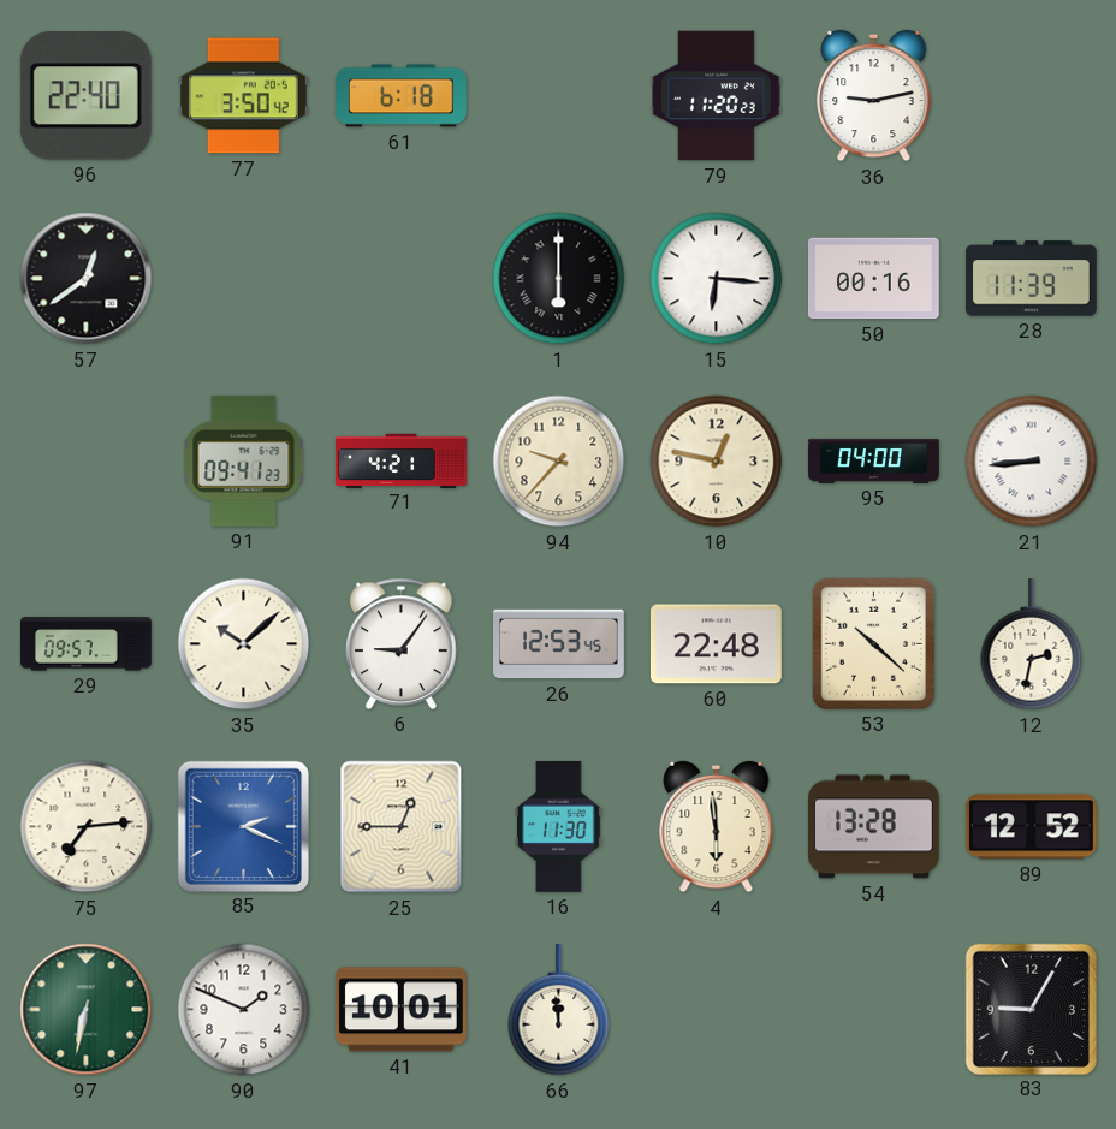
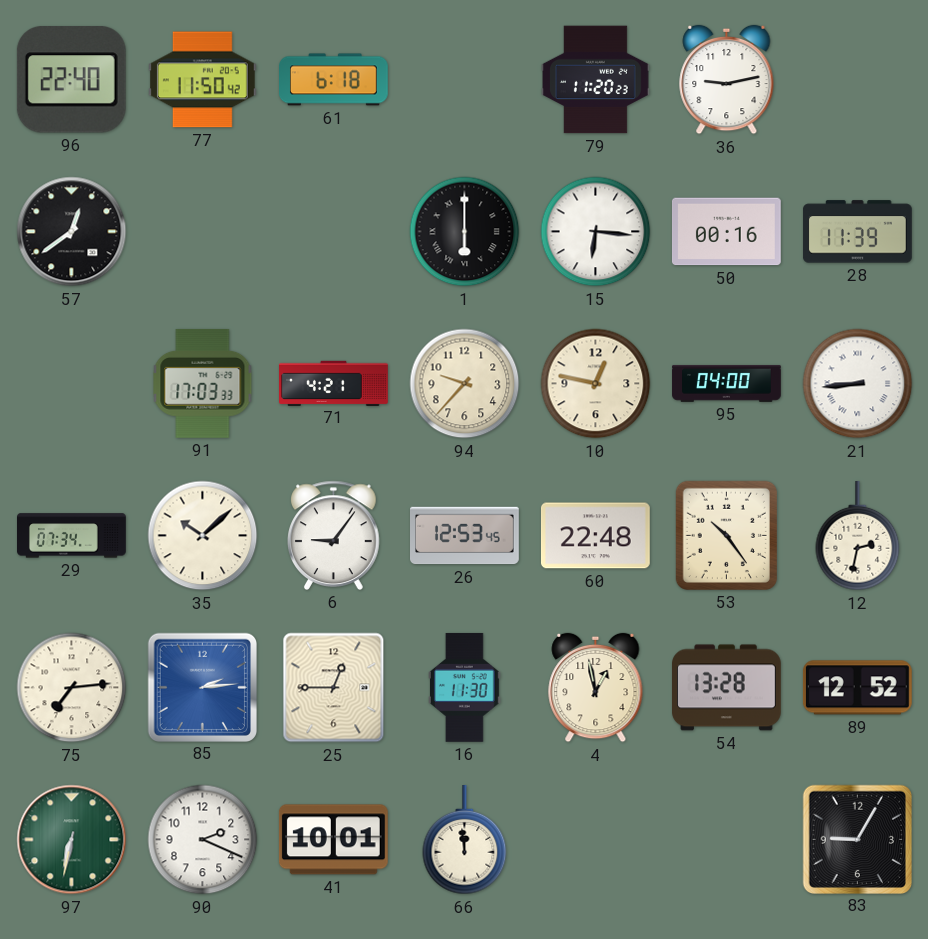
77: 3:50 -> 11:50
91: 09:41 -> 17:03
29: 09:57 -> 07:34
53: 10:22 -> 10:24
85: 2:19 -> 2:14
4: 5:59 -> 12:58
90: 1:49 -> 2:19
